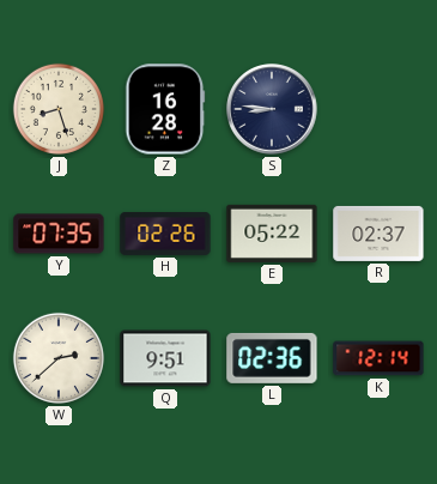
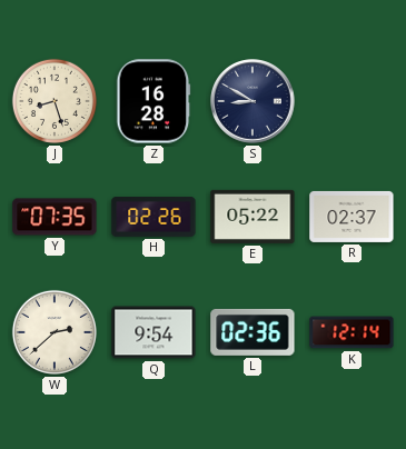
S: 8:46 -> 8:50
Q: 9:51 -> 9:54
